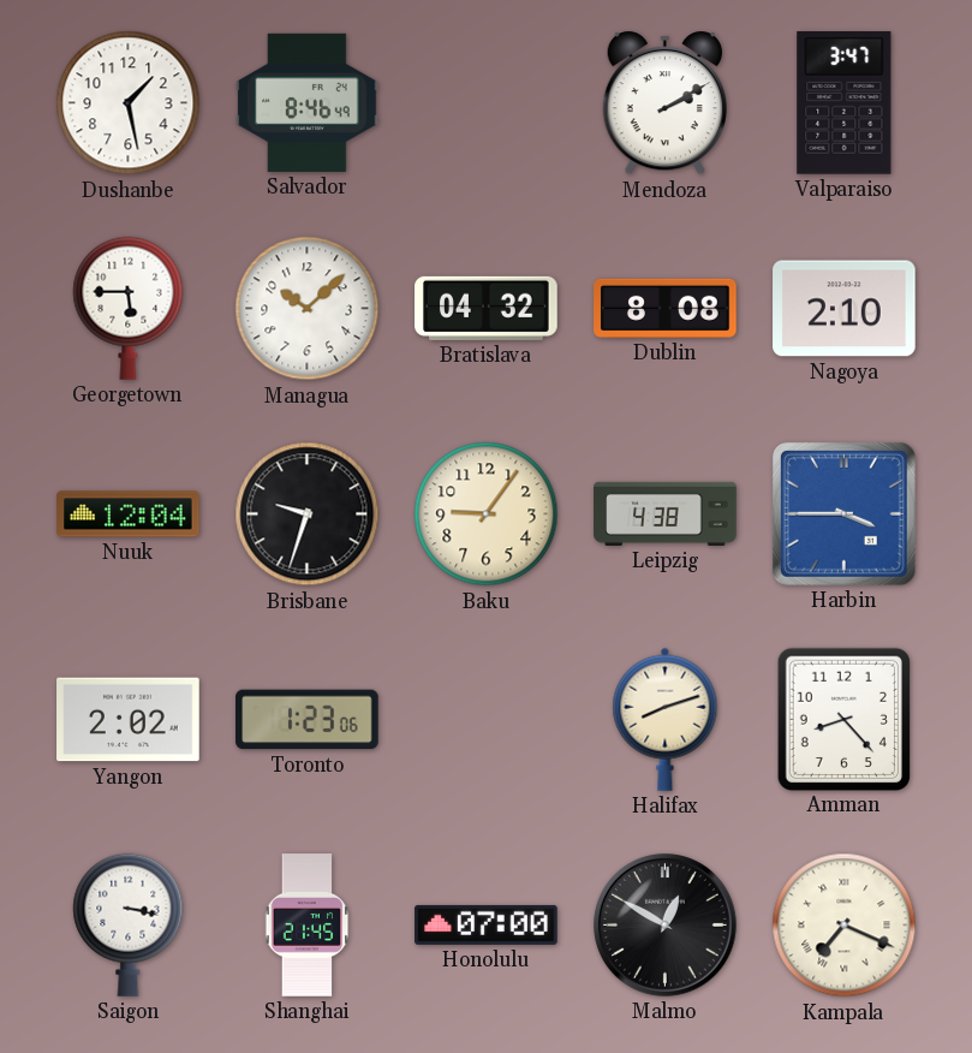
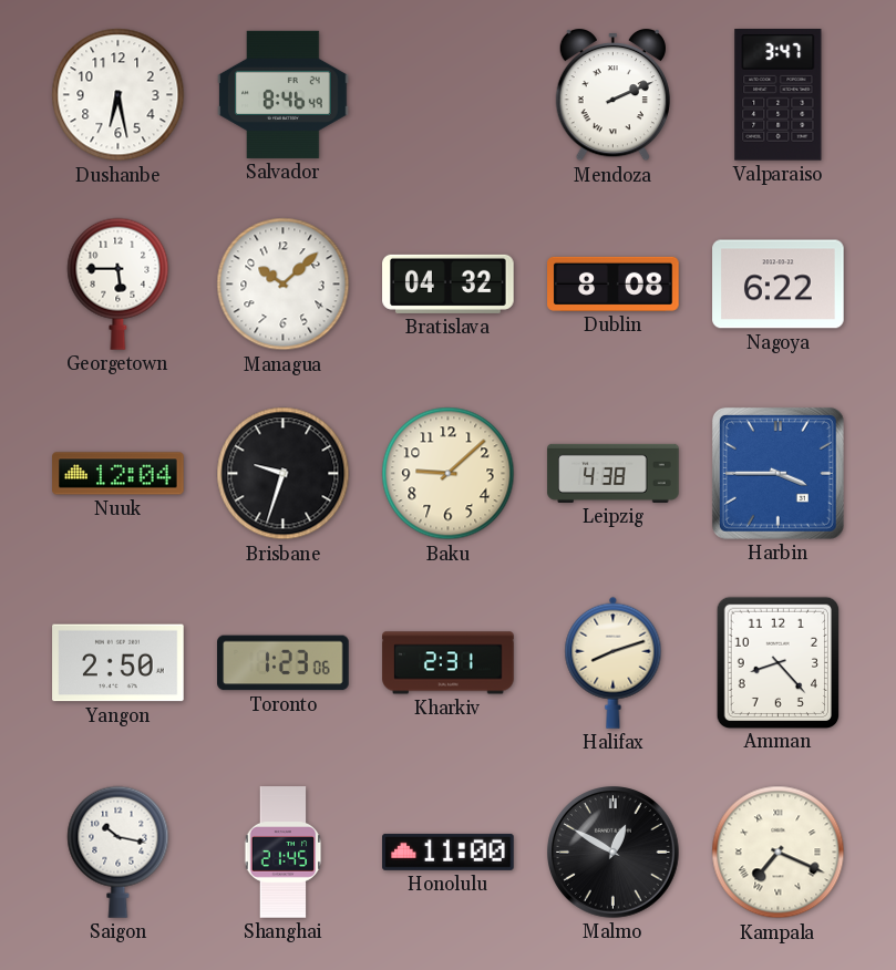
Dushanbe: 1:28 -> 6:28
Mendoza: 2:10 -> 2:11
Nagoya: 2:10 -> 6:22
Baku: 9:06 -> 9:08
Yangon: 2:02 -> 2:50
Kharkiv: none -> 2:31
Saigon: 3:17 -> 10:17
Honolulu: 07:00 -> 11:00
